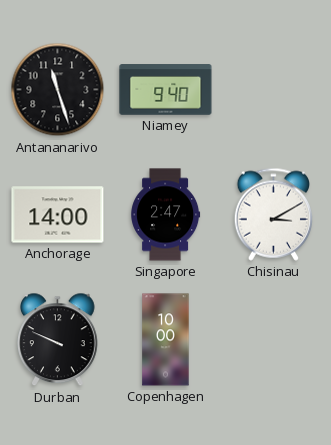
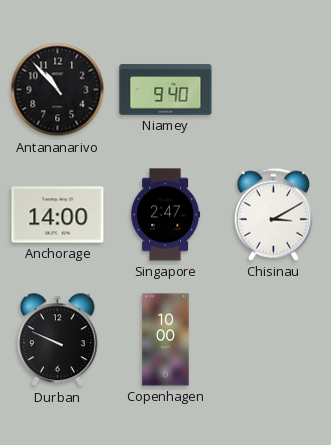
Antananarivo: 11:27 -> 10:53
